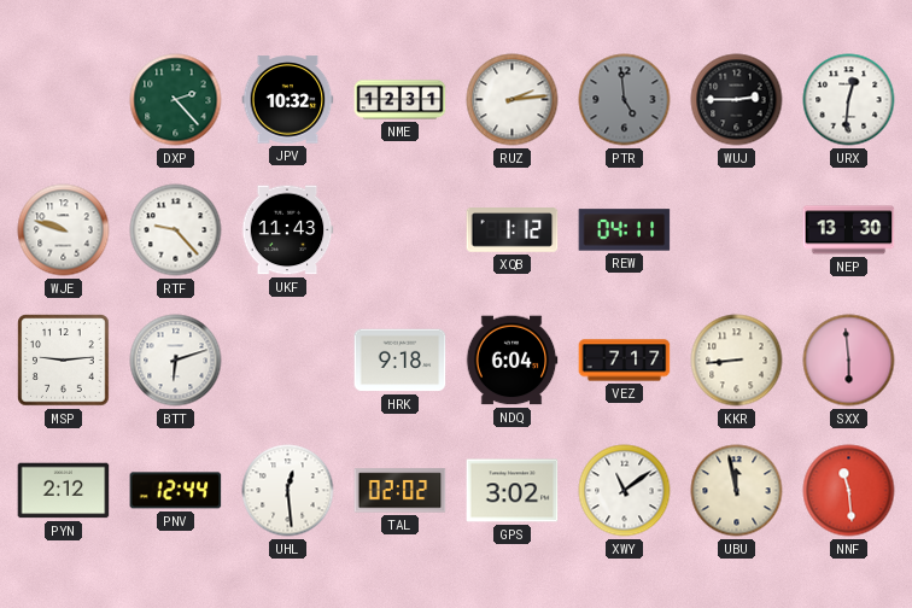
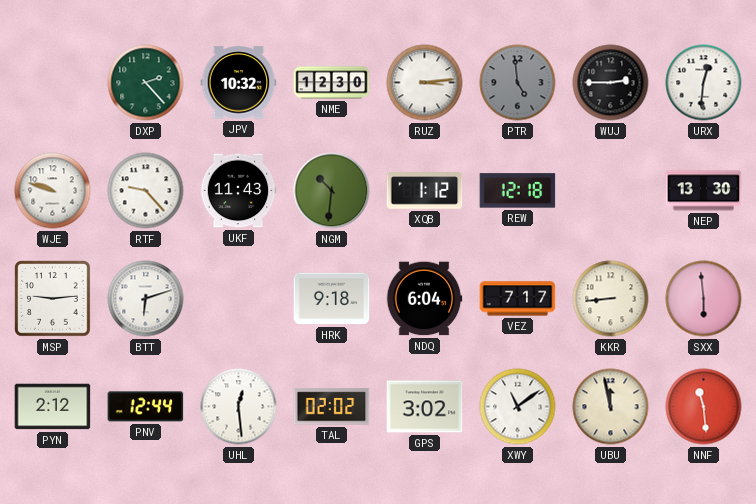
NME: 12:31 -> 12:30
RUZ: 2:14 -> 3:14
NGM: none -> 10:31
REW: 04:11 -> 12:18
